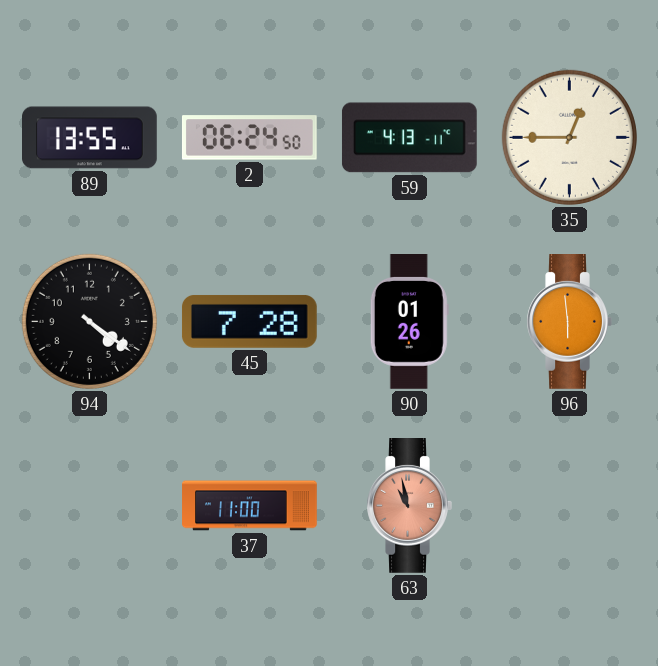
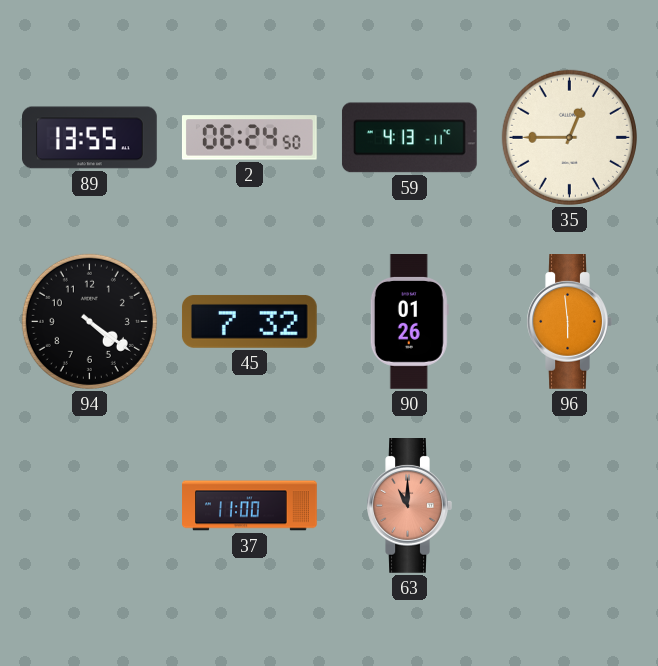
45: 7:28 -> 7:32
63: 10:58 -> 11:00
